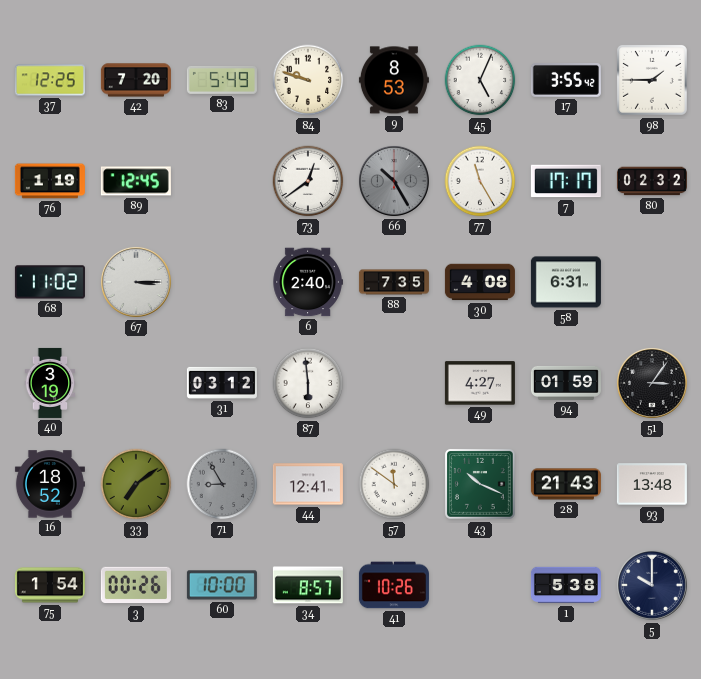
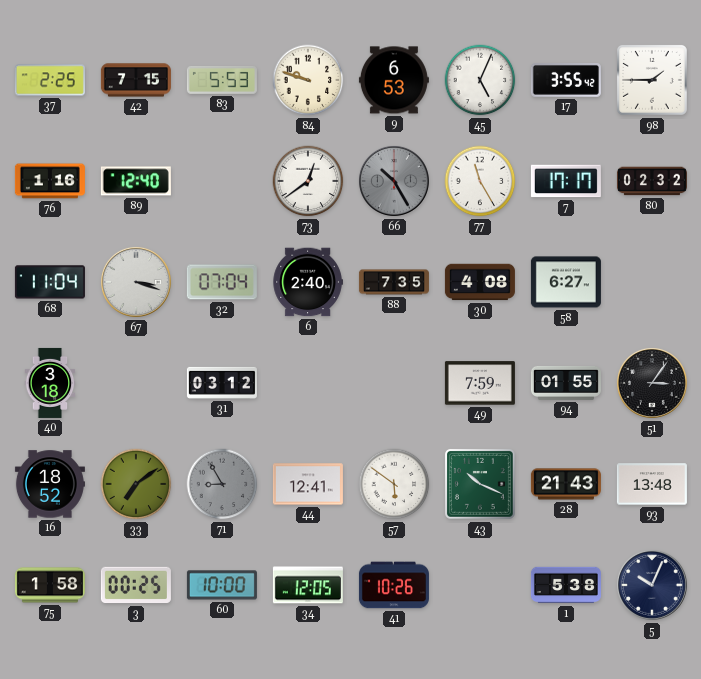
37: 12:25 -> 2:25
42: 7:20 -> 7:15
83: 5:49 -> 5:53
9: 8:53 -> 6:53
76: 1:19 -> 1:16
89: 12:45 -> 12:40
68: 11:02 -> 11:04
67: 3:15 -> 3:18
32: none -> 07:04
58: 6:31 -> 6:27
40: 3:19 -> 3:18
87: 5:59 -> none
49: 4:27 -> 7:59
94: 01:59 -> 01:55
57: 11:51 -> 5:51
75: 1:54 -> 1:58
3: 00:26 -> 00:25
34: 8:57 -> 12:05
5: 10:00 -> 10:04
